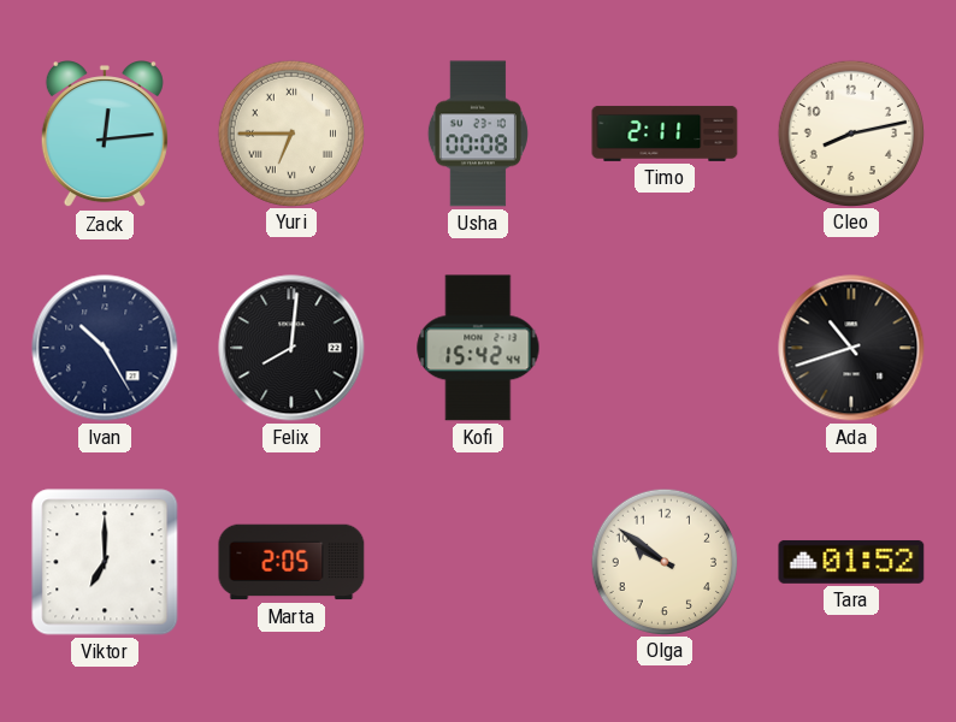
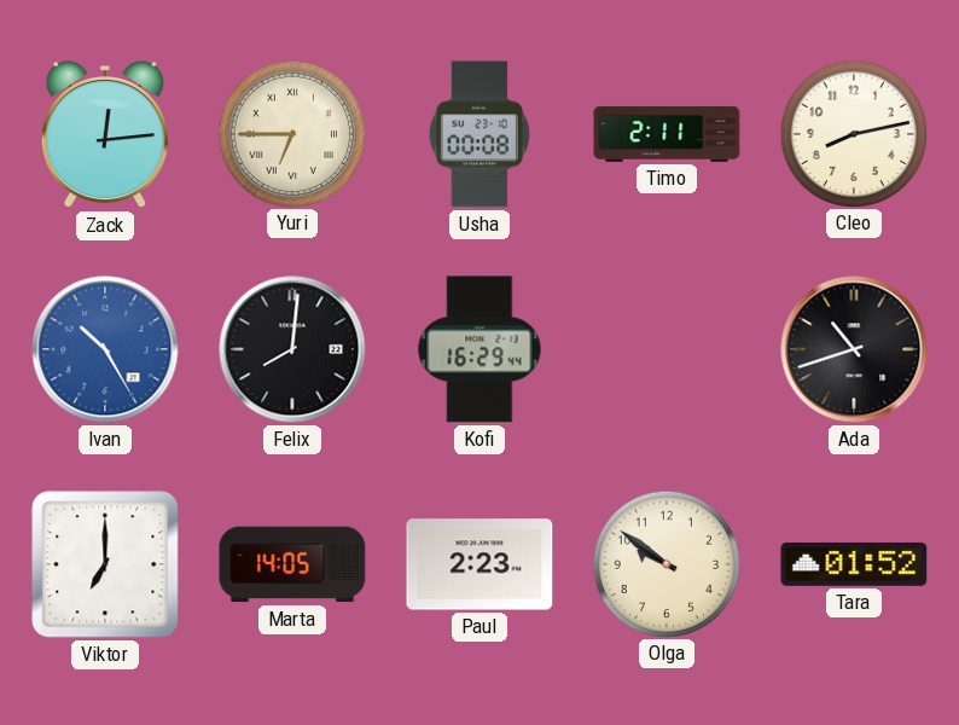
Ivan dial: navy -> blue
Kofi: 15:42 -> 16:29
Marta: 2:05 -> 14:05
Paul: none -> 2:23
